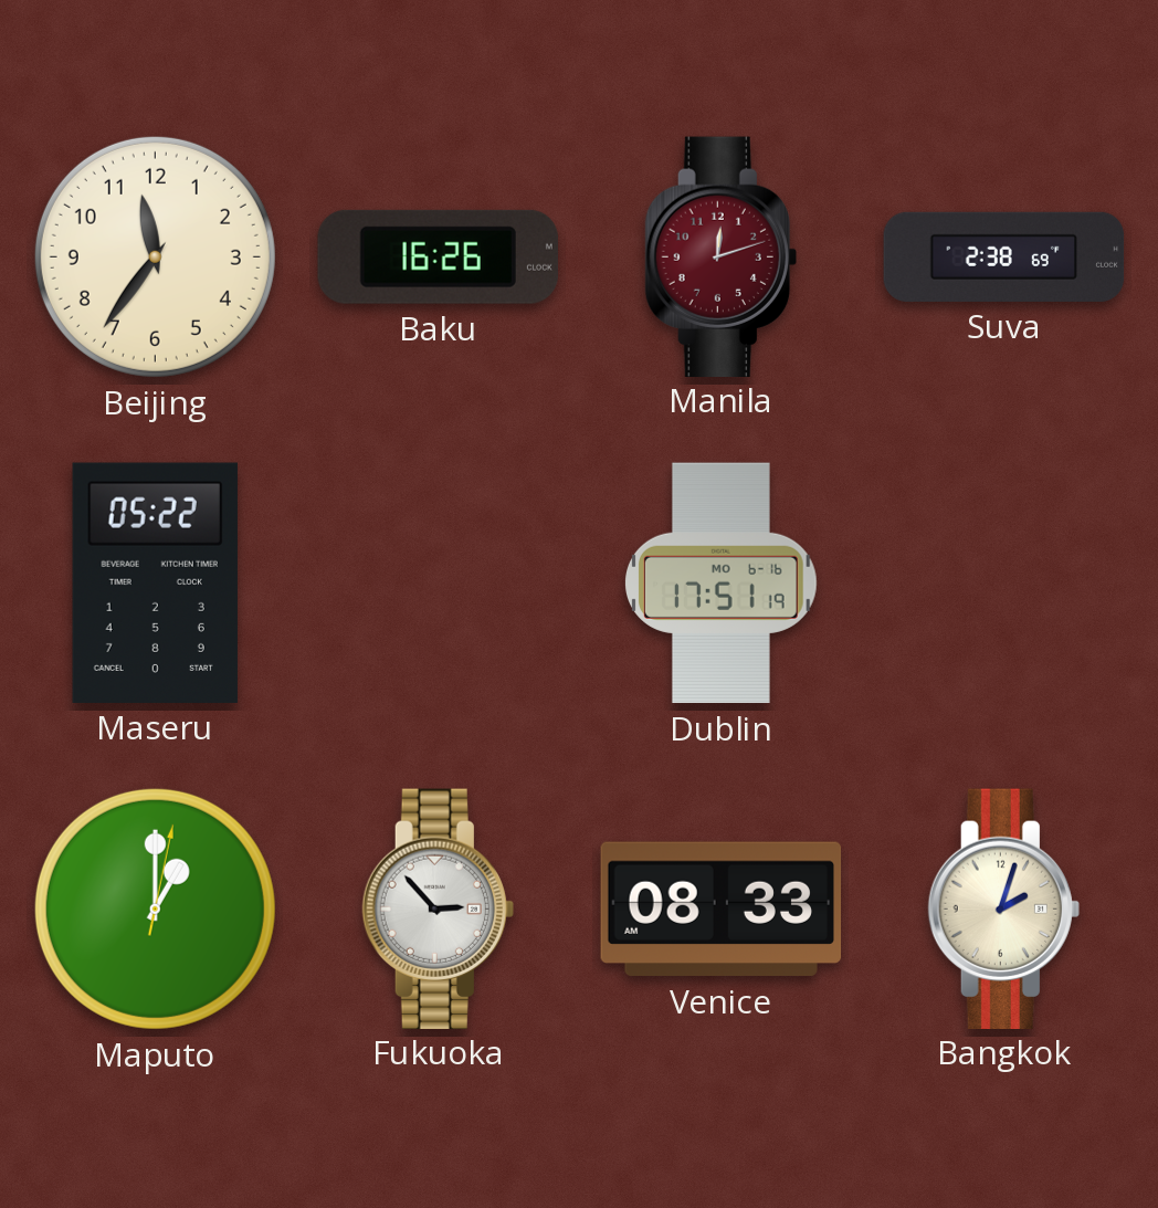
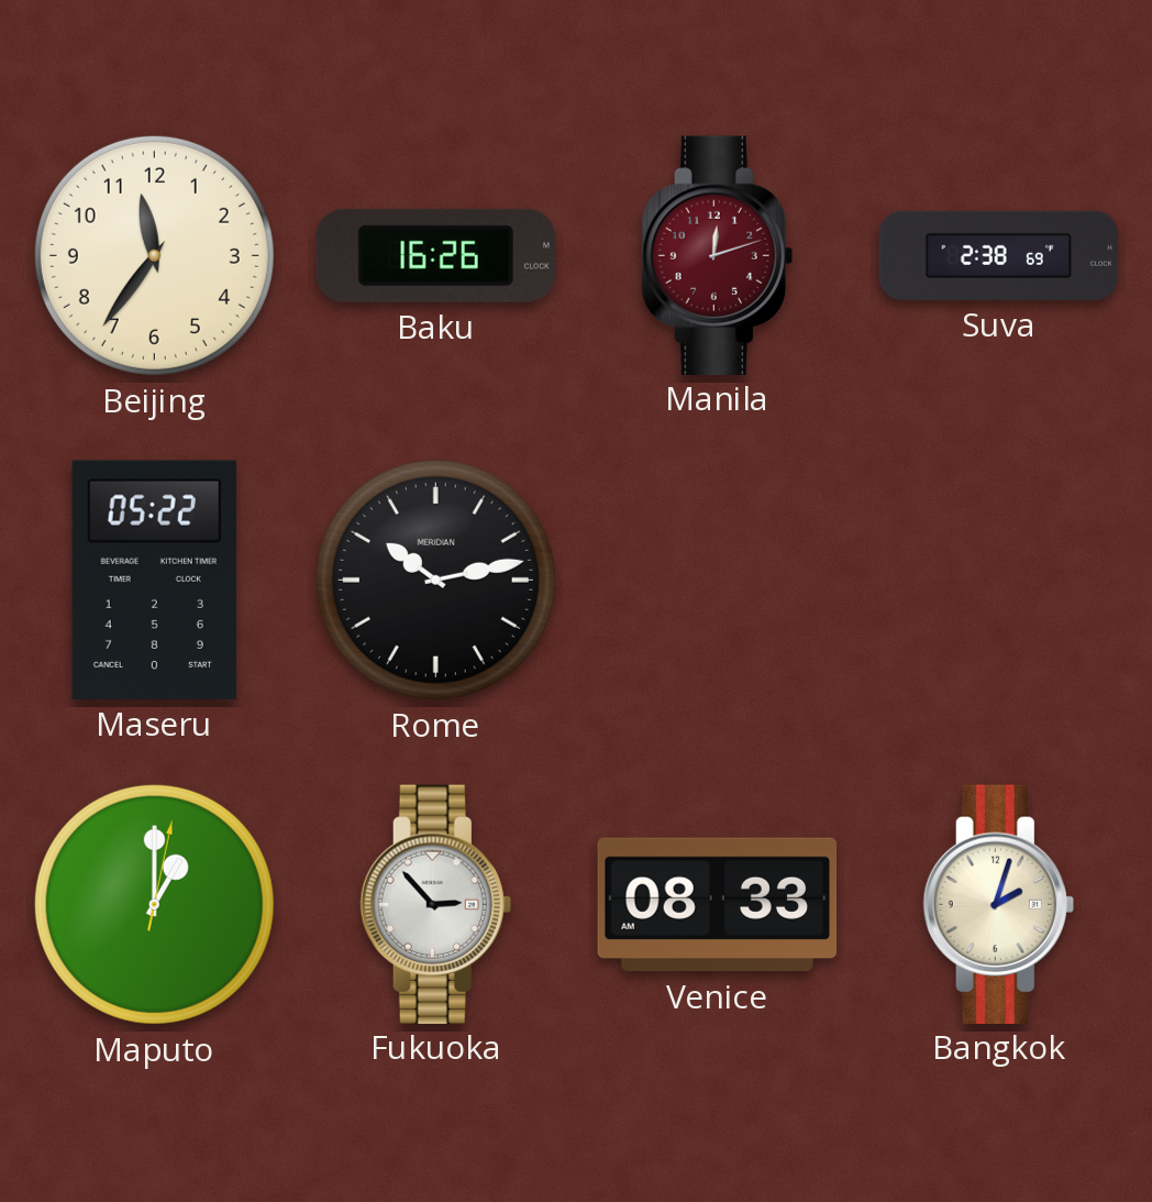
Rome: none -> 10:13
Dublin: 17:51 -> none
